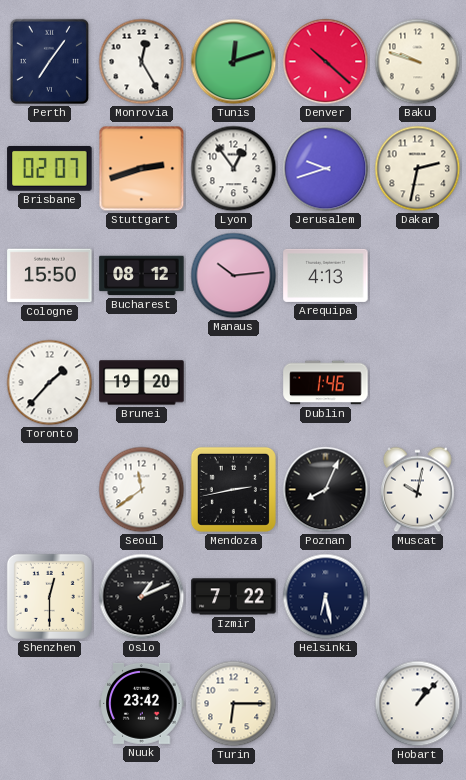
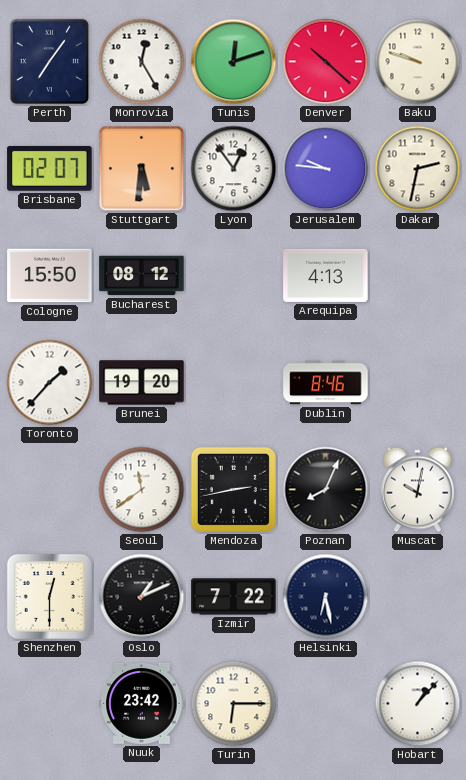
Stuttgart: 2:42 -> 5:31
Jerusalem: 9:42 -> 9:46
Manaus: 10:14 -> none
Dublin: 1:46 -> 8:46
